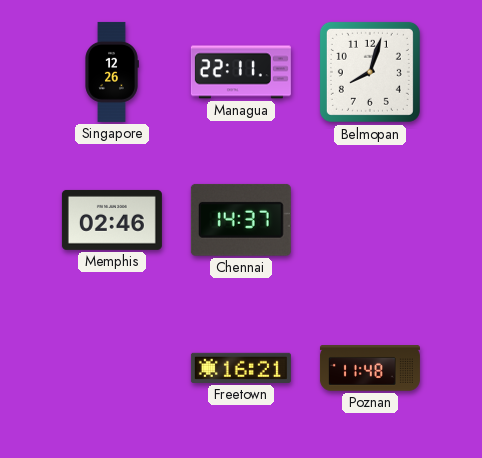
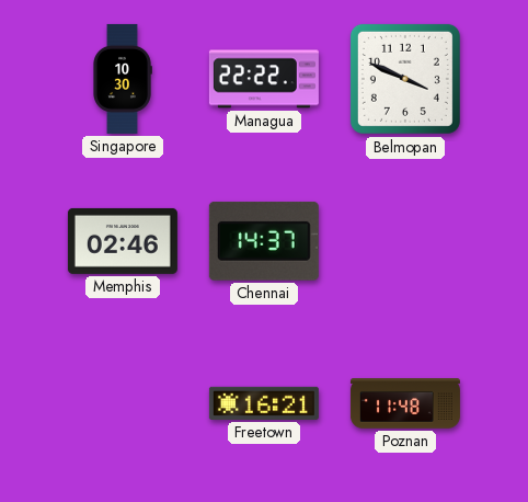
Singapore: 12:26 -> 10:30
Managua: 22:11 -> 22:22
Belmopan: 8:03 -> 3:49
